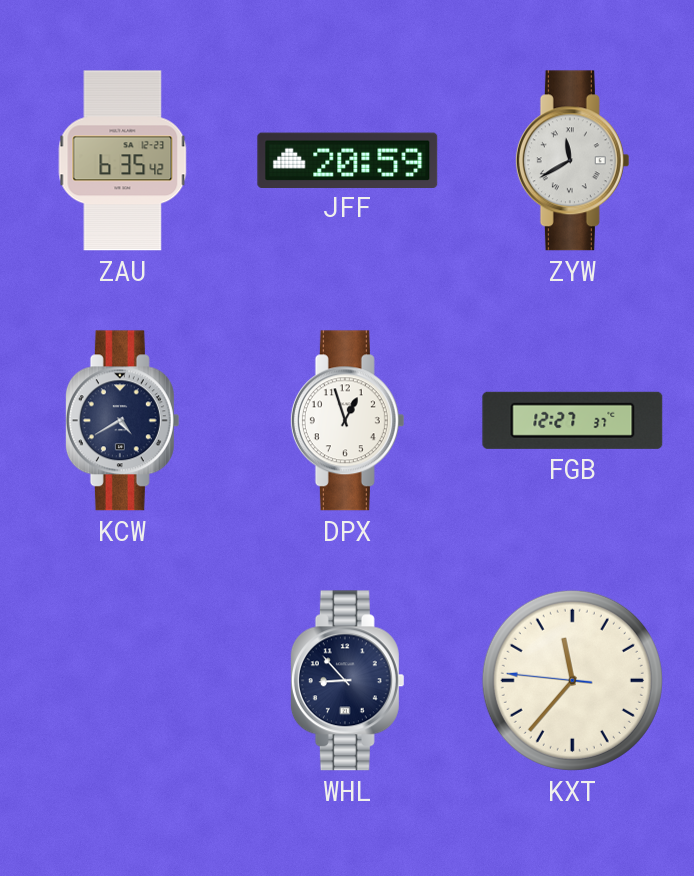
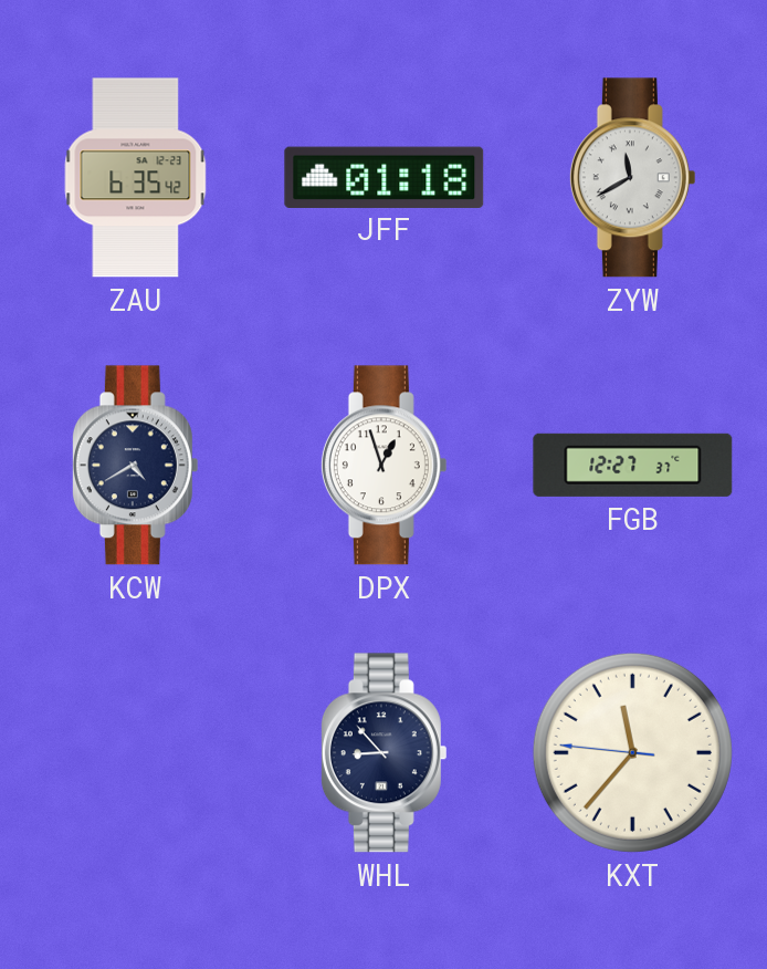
JFF: 20:59 -> 01:18
